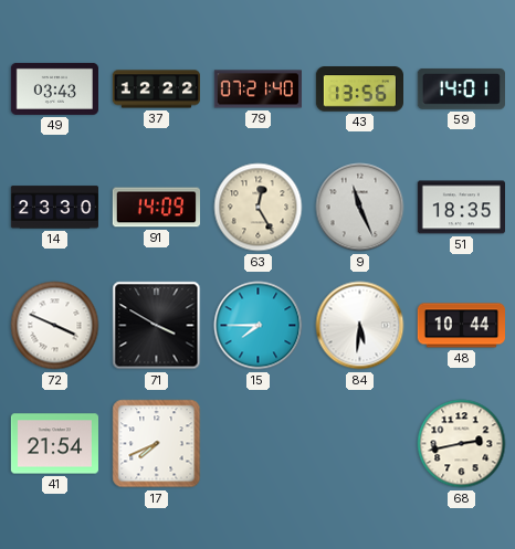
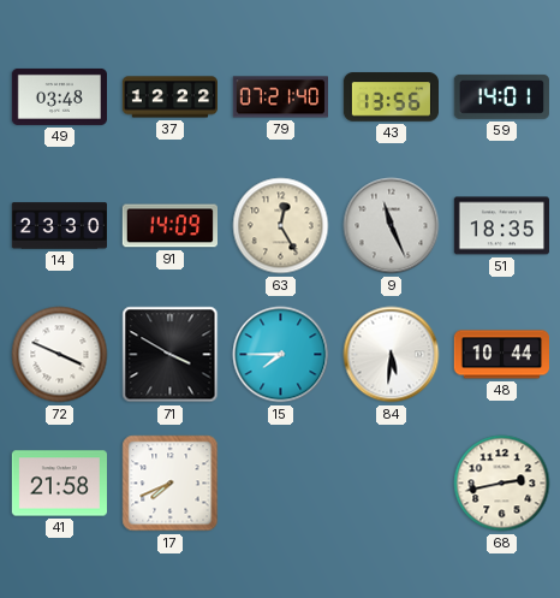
49: 03:43 -> 03:48
41: 21:54 -> 21:58
